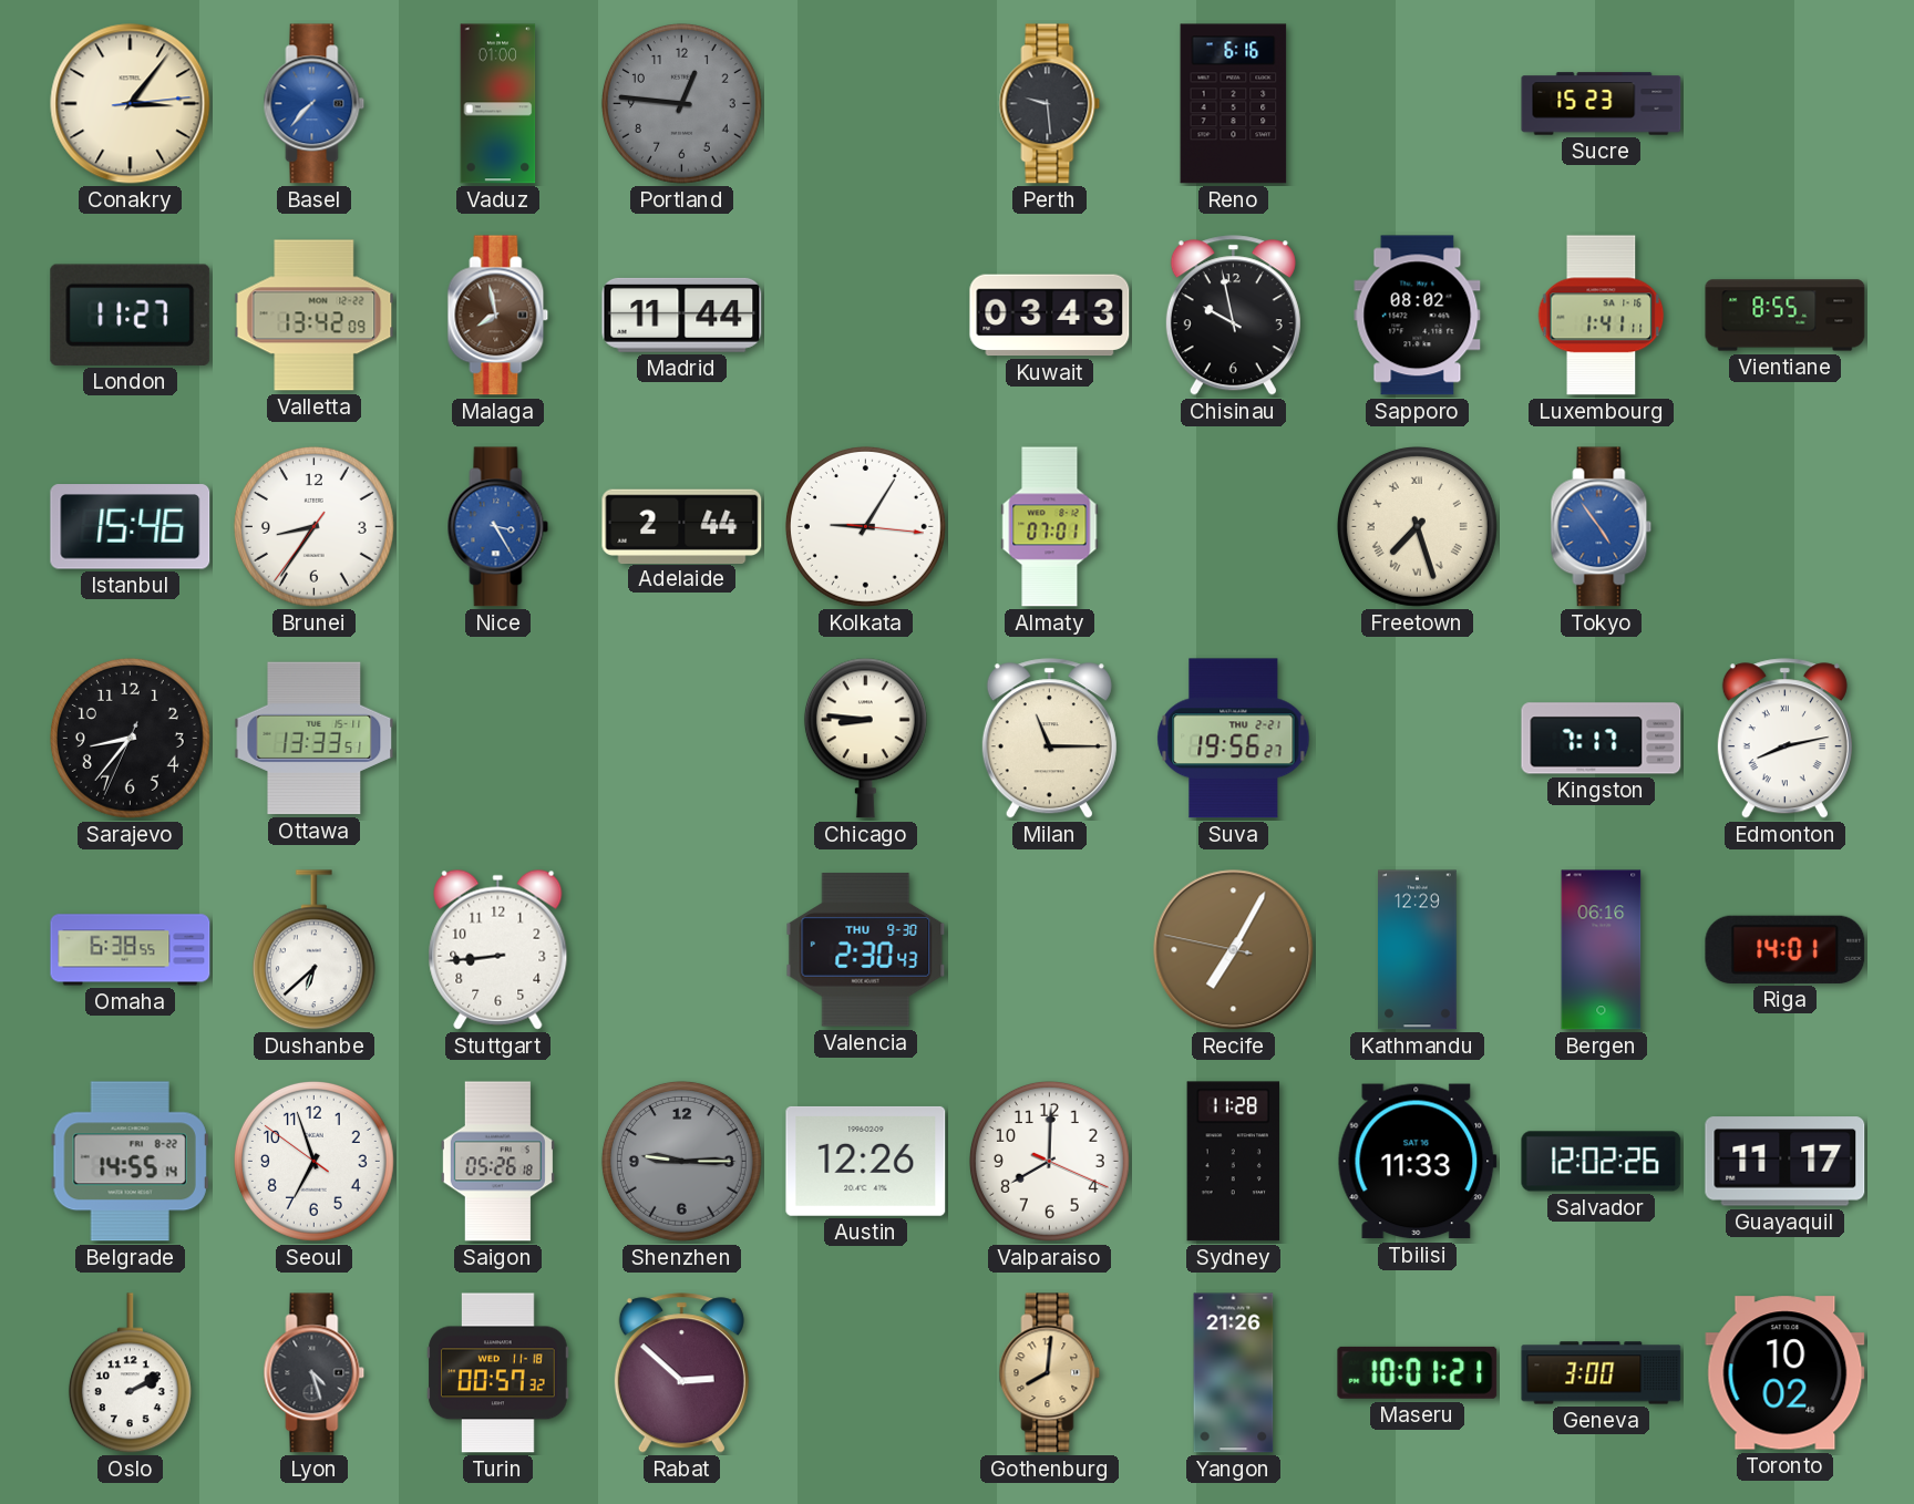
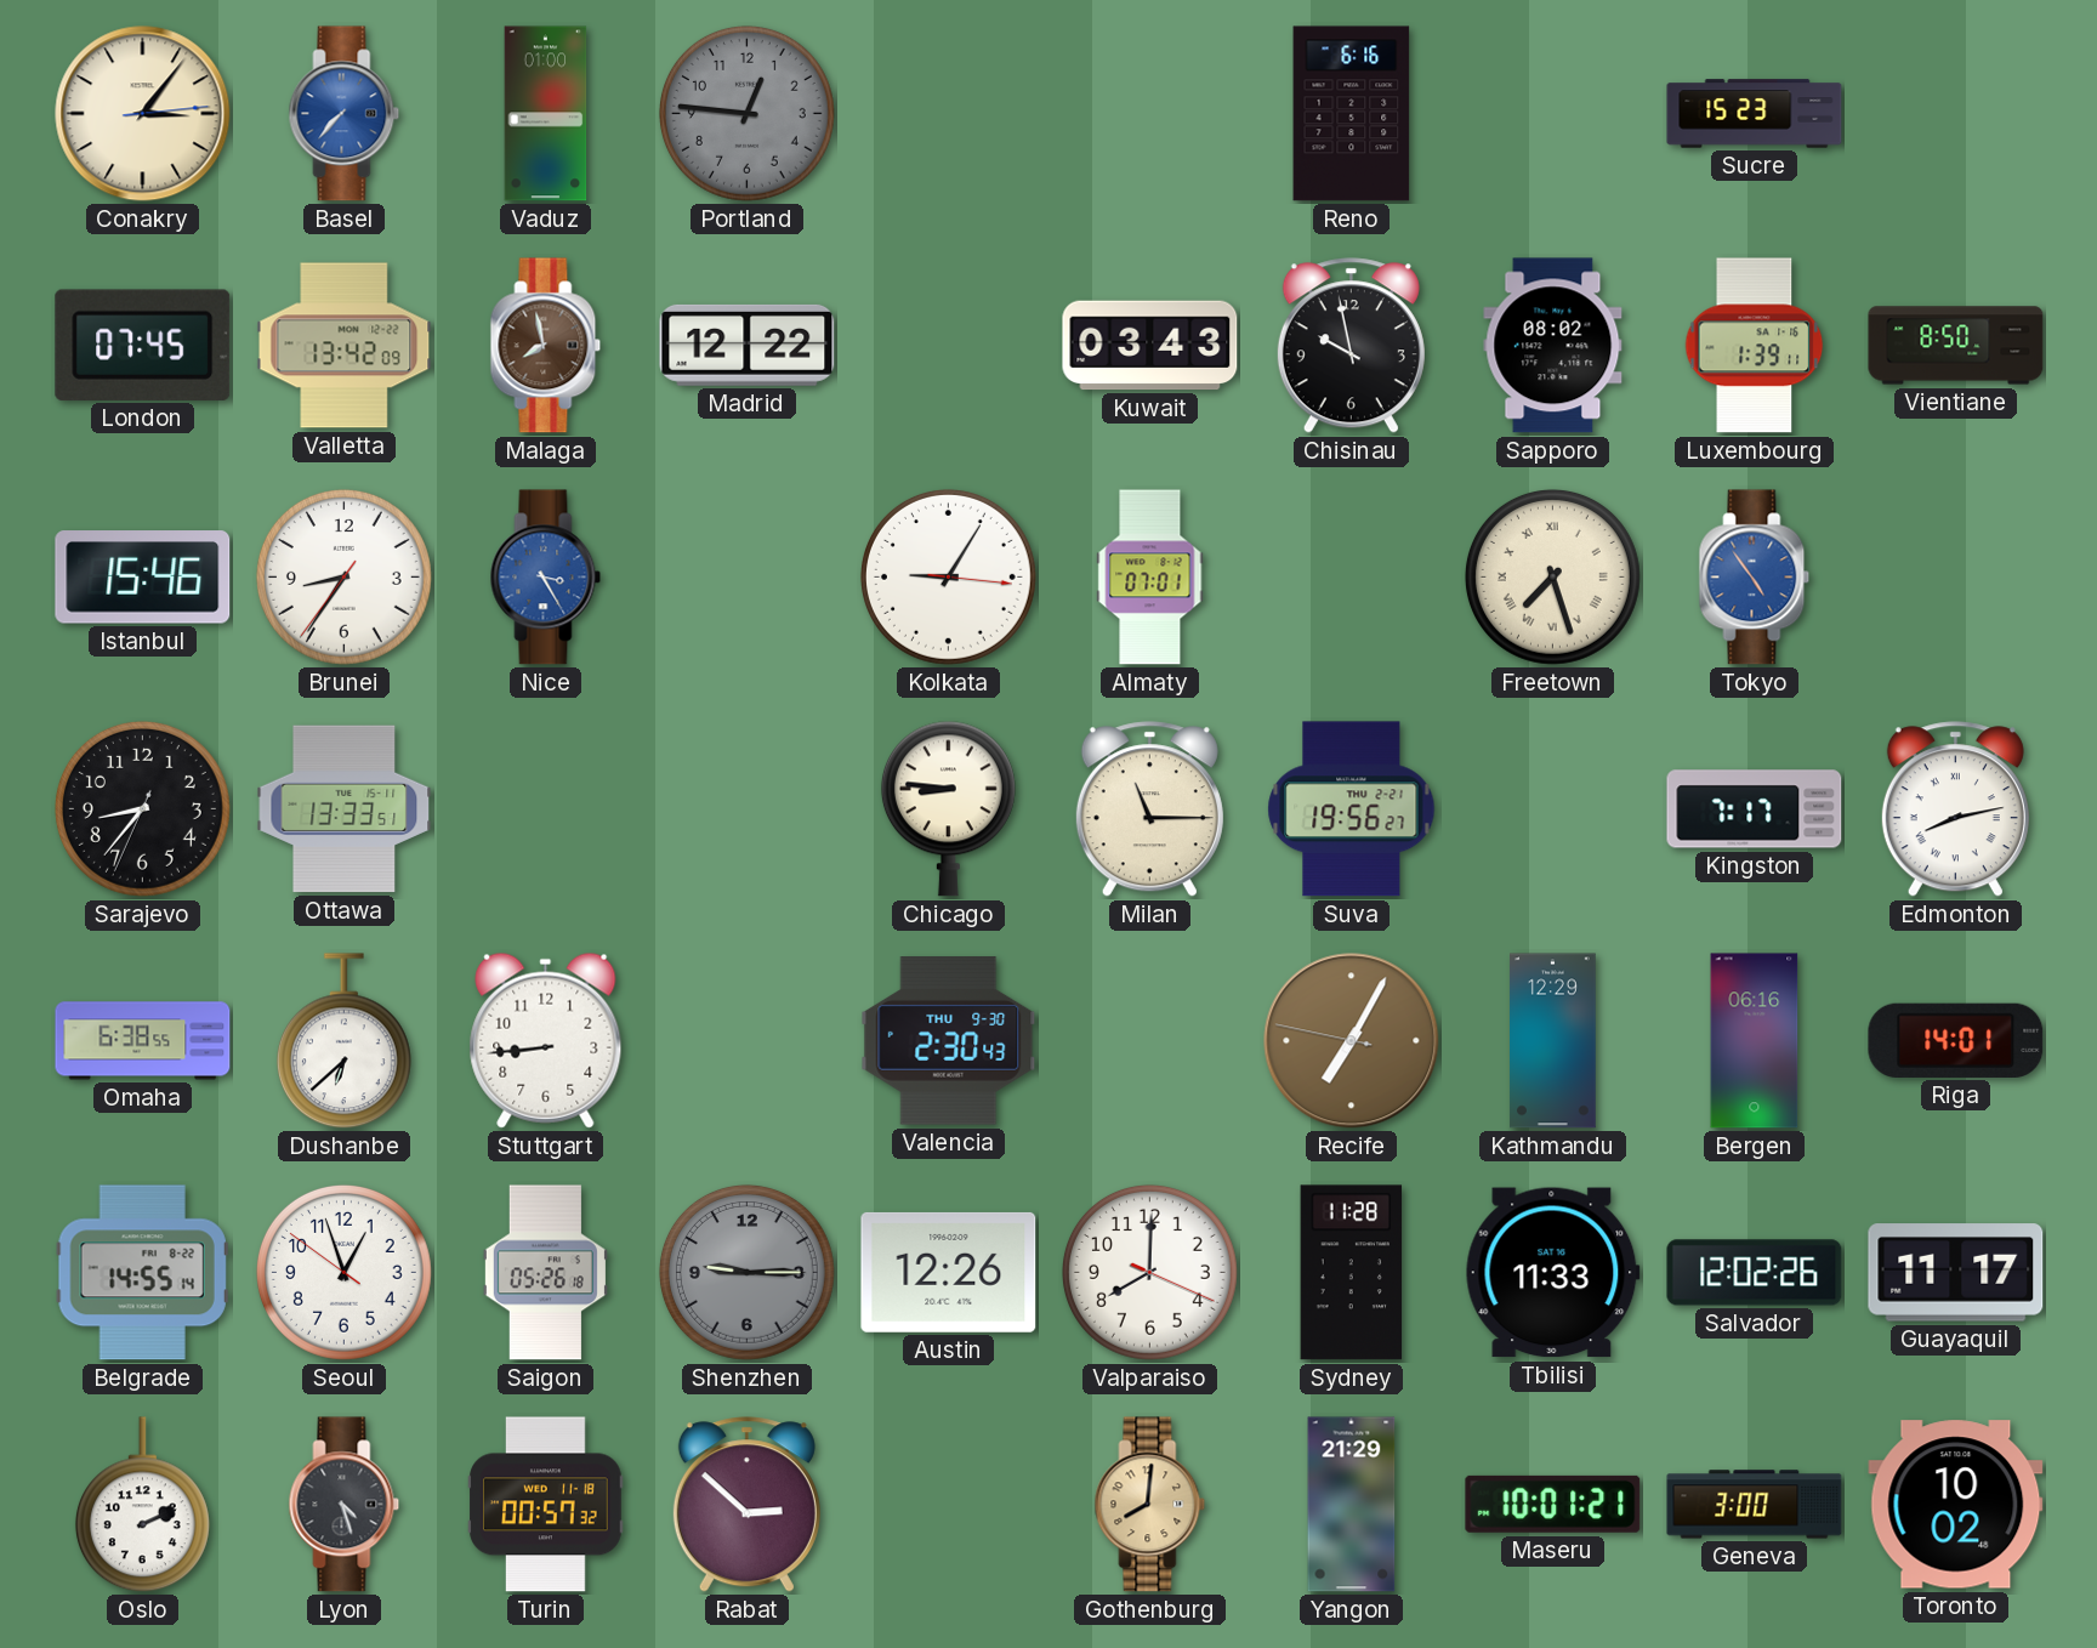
Perth: 9:29 -> none
London: 11:27 -> 07:45
Madrid: 11:44 -> 12:22
Luxembourg: 1:41 -> 1:39
Vientiane: 8:55 -> 8:50
Adelaide: 2:44 -> none
Seoul: 6:56 -> 12:56
Oslo: 2:10 -> 2:11
Yangon: 21:26 -> 21:29
